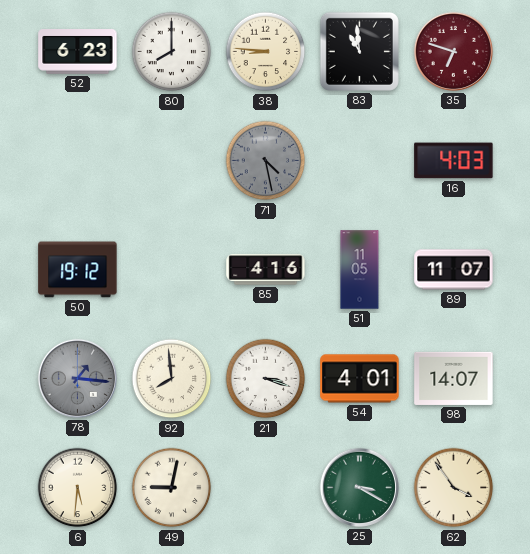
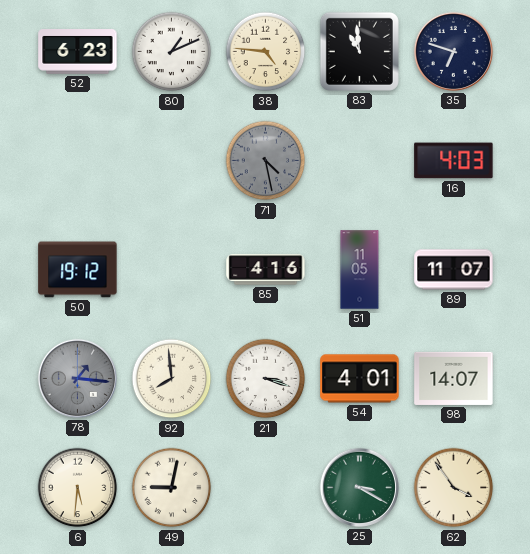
80: 8:00 -> 1:11
38: 8:46 -> 4:46
35 dial: burgundy -> navy
